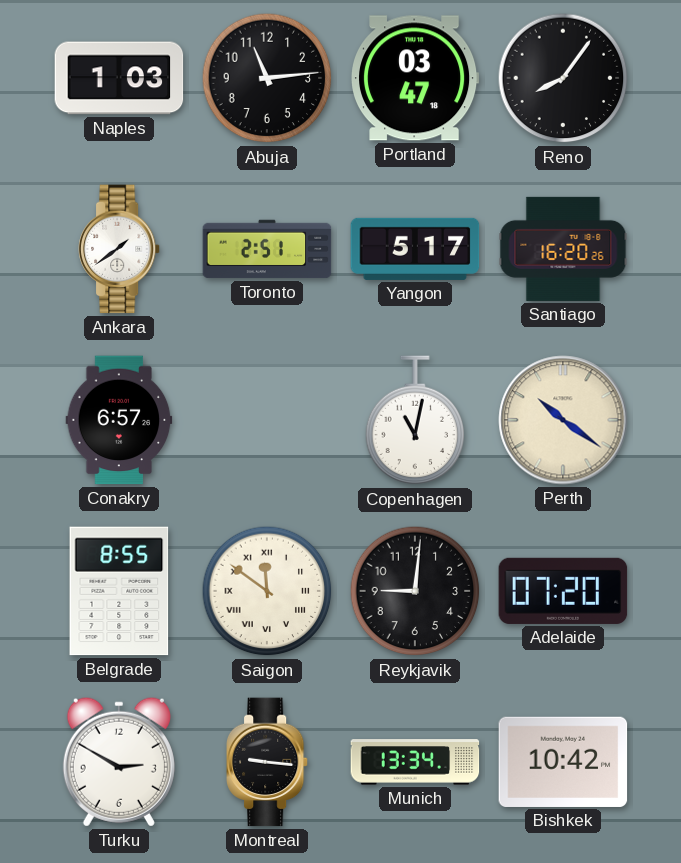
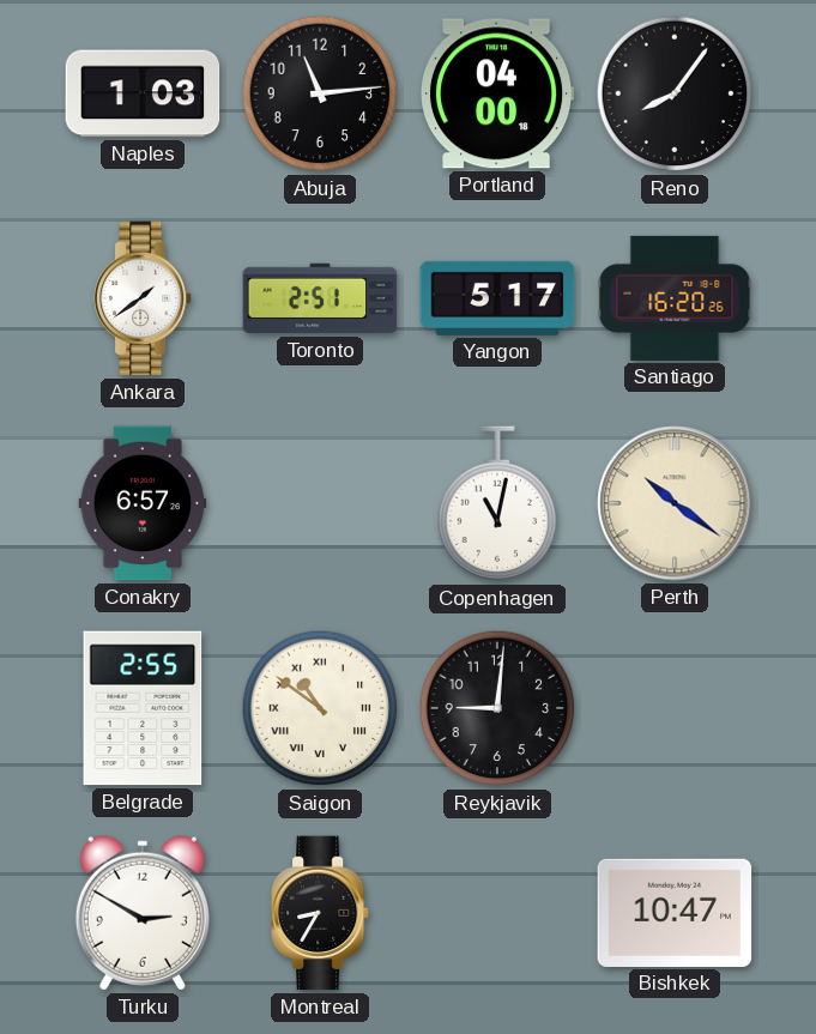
Portland: 03:47 -> 04:00
Belgrade: 8:55 -> 2:55
Saigon: 11:51 -> 10:51
Adelaide: 07:20 -> none
Montreal: 9:16 -> 8:35
Munich: 13:34 -> none
Bishkek: 10:42 -> 10:47
